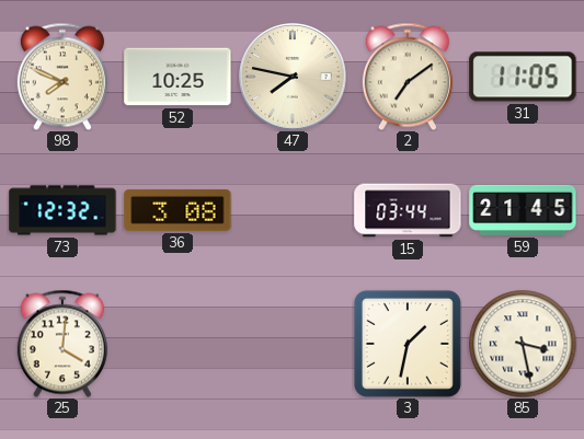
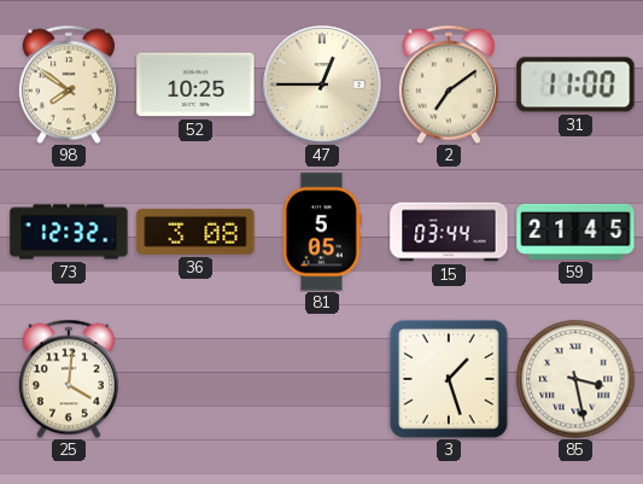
98: 7:49 -> 7:51
47: 7:47 -> 12:45
31: 11:05 -> 11:00
81: none -> 5:05
3: 1:32 -> 1:27
